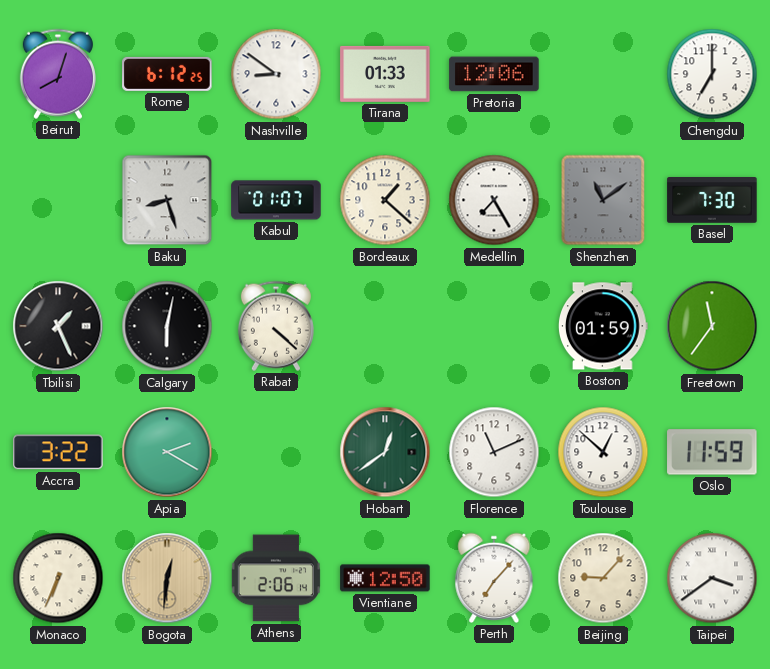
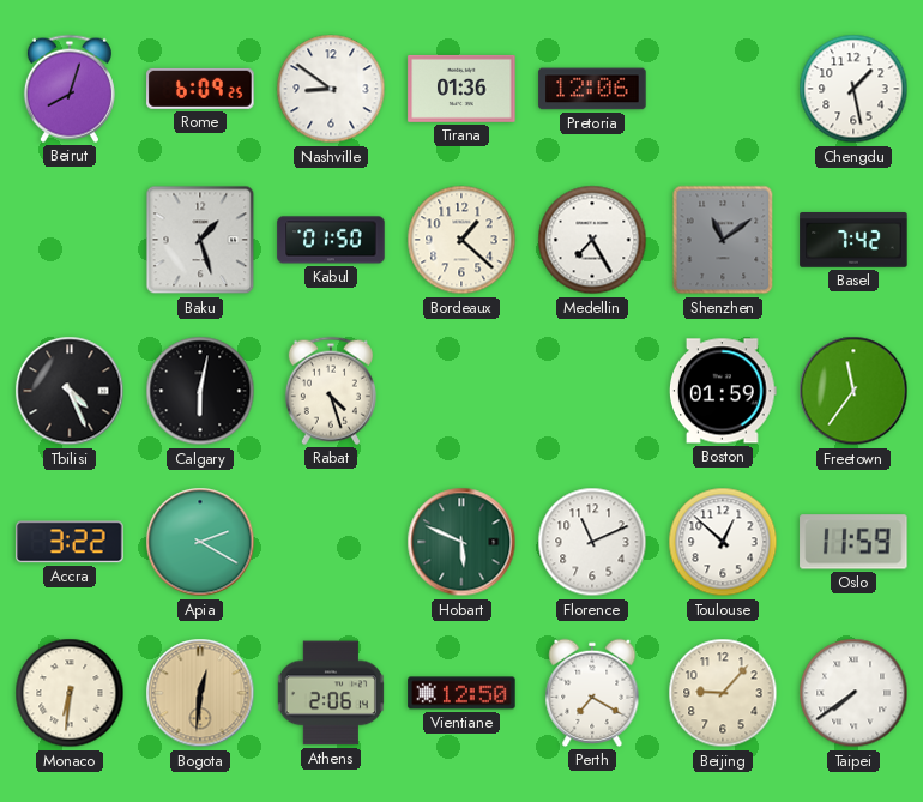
Rome: 6:12 -> 6:09
Tirana: 01:33 -> 01:36
Chengdu: 7:00 -> 1:28
Baku: 8:27 -> 1:27
Kabul: 01:07 -> 01:50
Basel: 7:30 -> 7:42
Tbilisi: 1:26 -> 4:26
Rabat: 4:22 -> 4:27
Hobart: 12:39 -> 5:49
Monaco: 6:34 -> 6:31
Perth: 7:07 -> 7:20
Taipei: 3:39 -> 7:39
